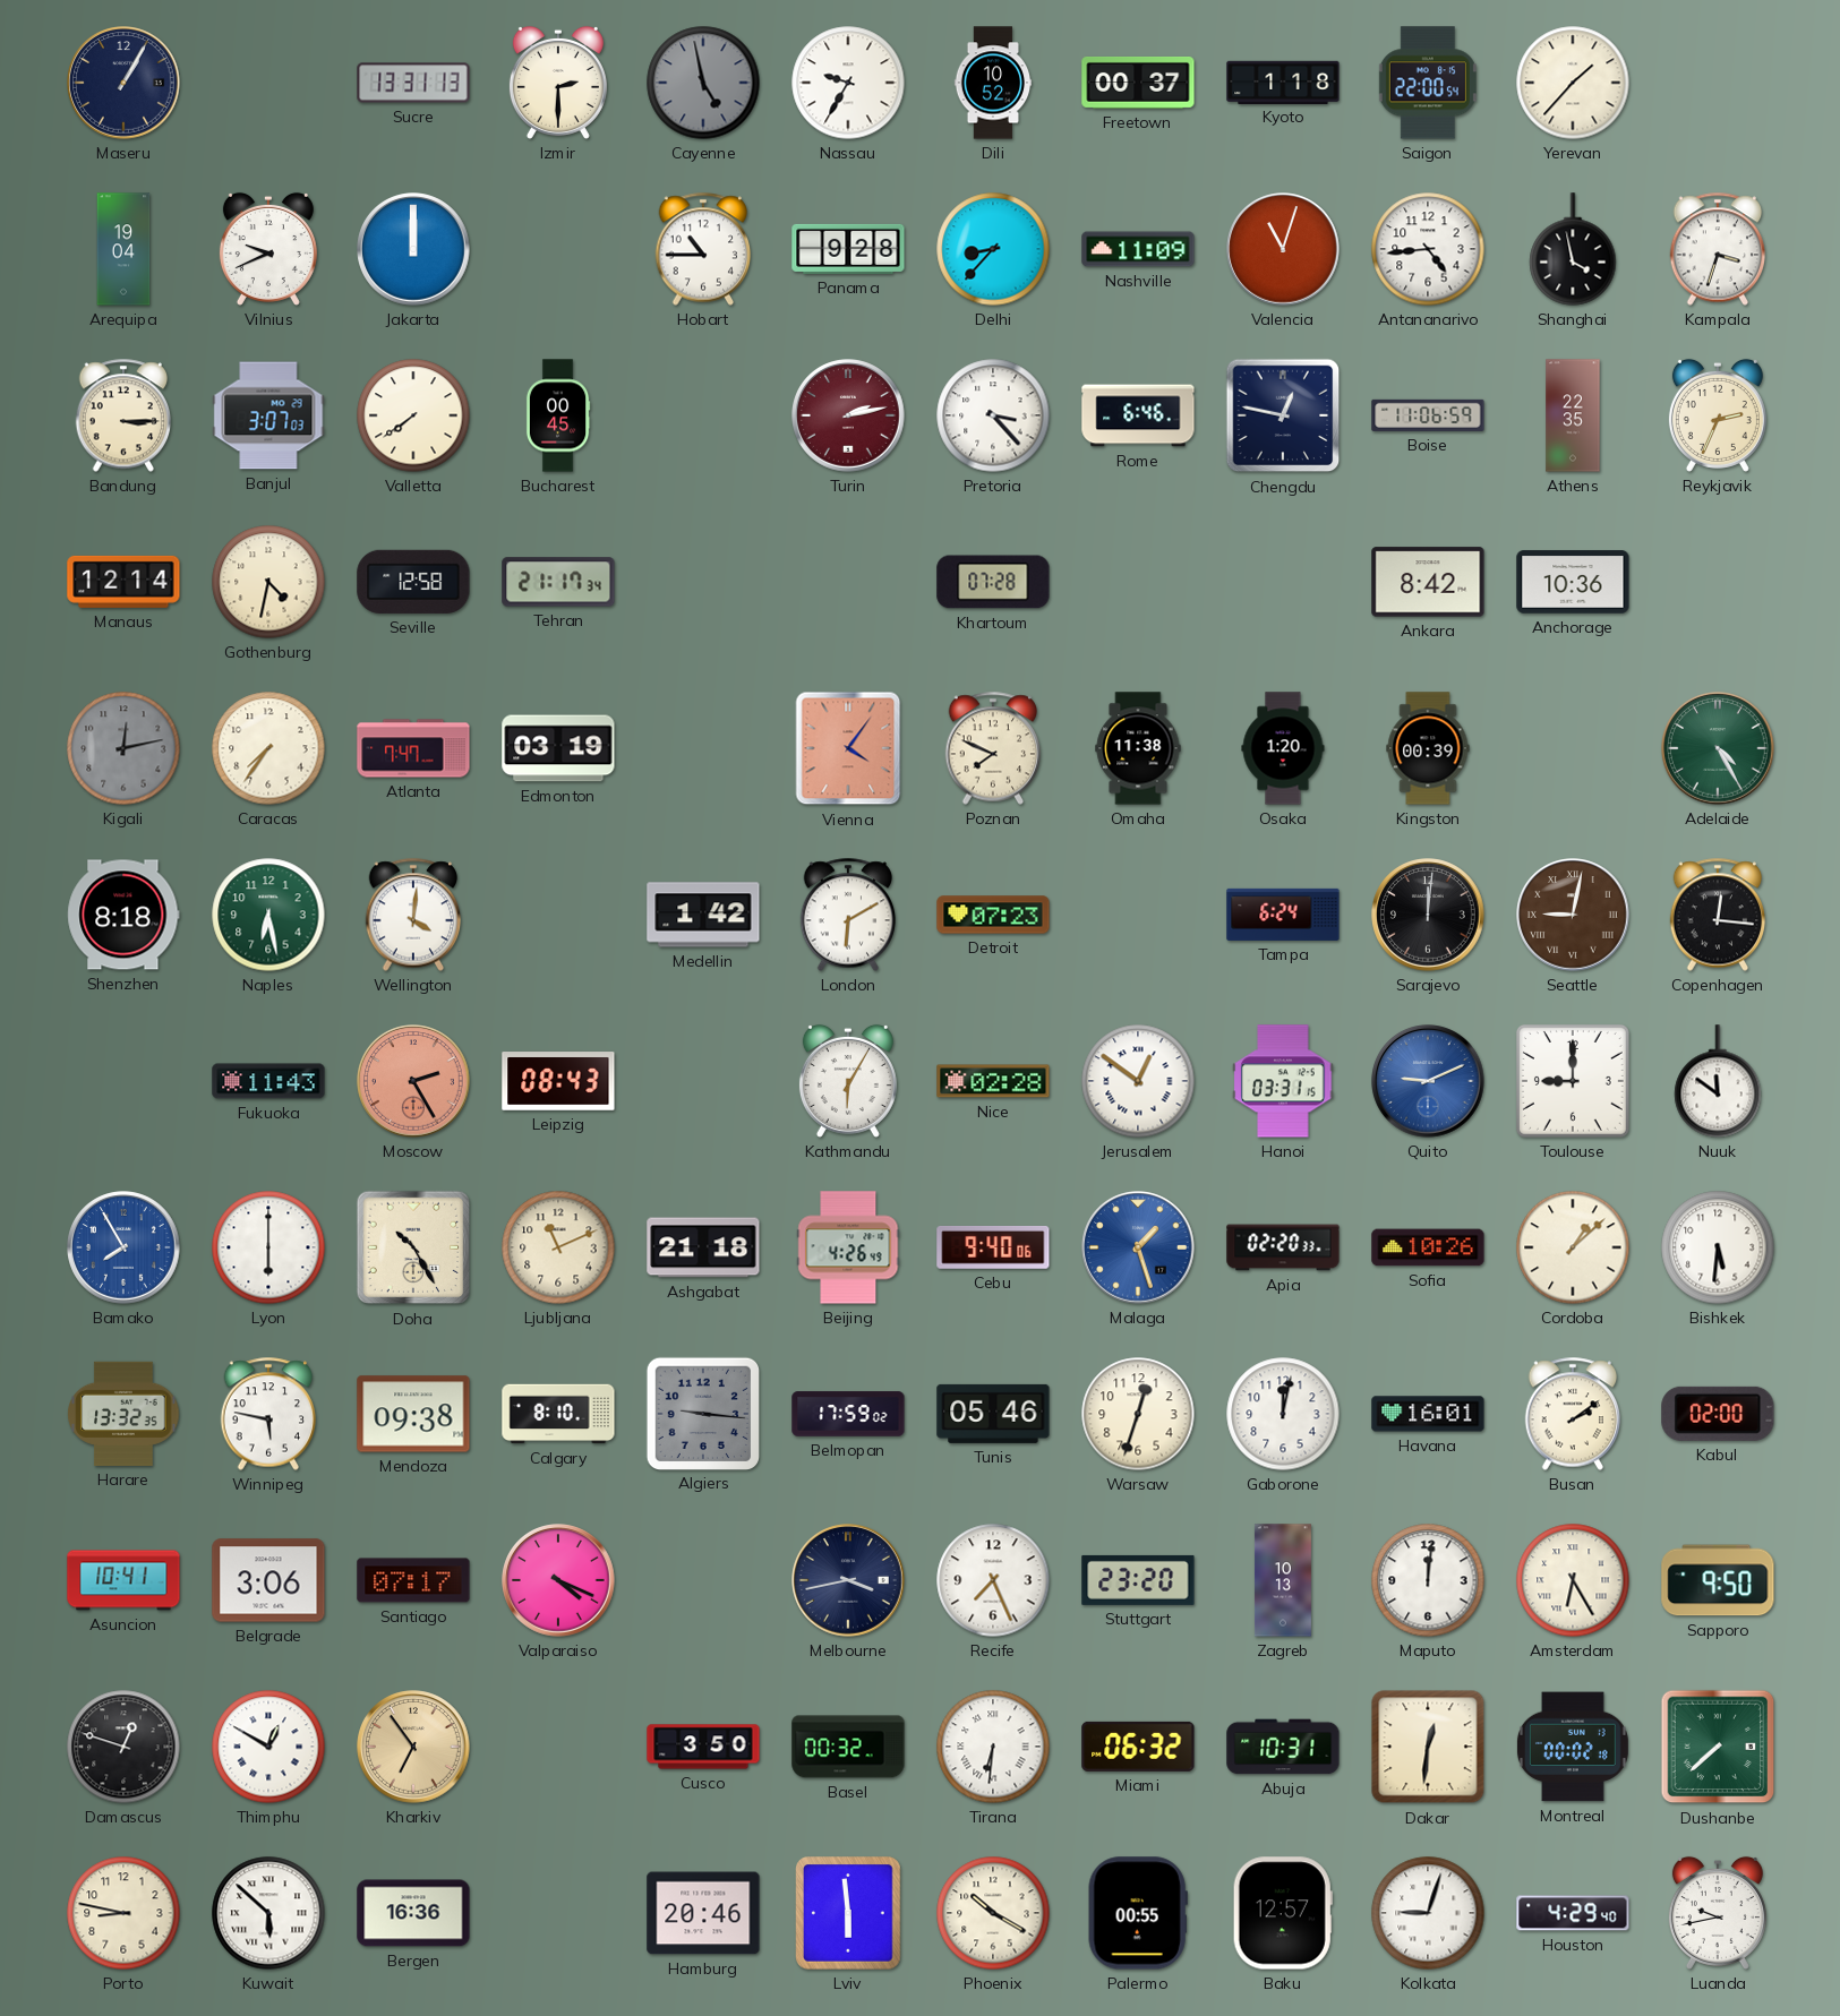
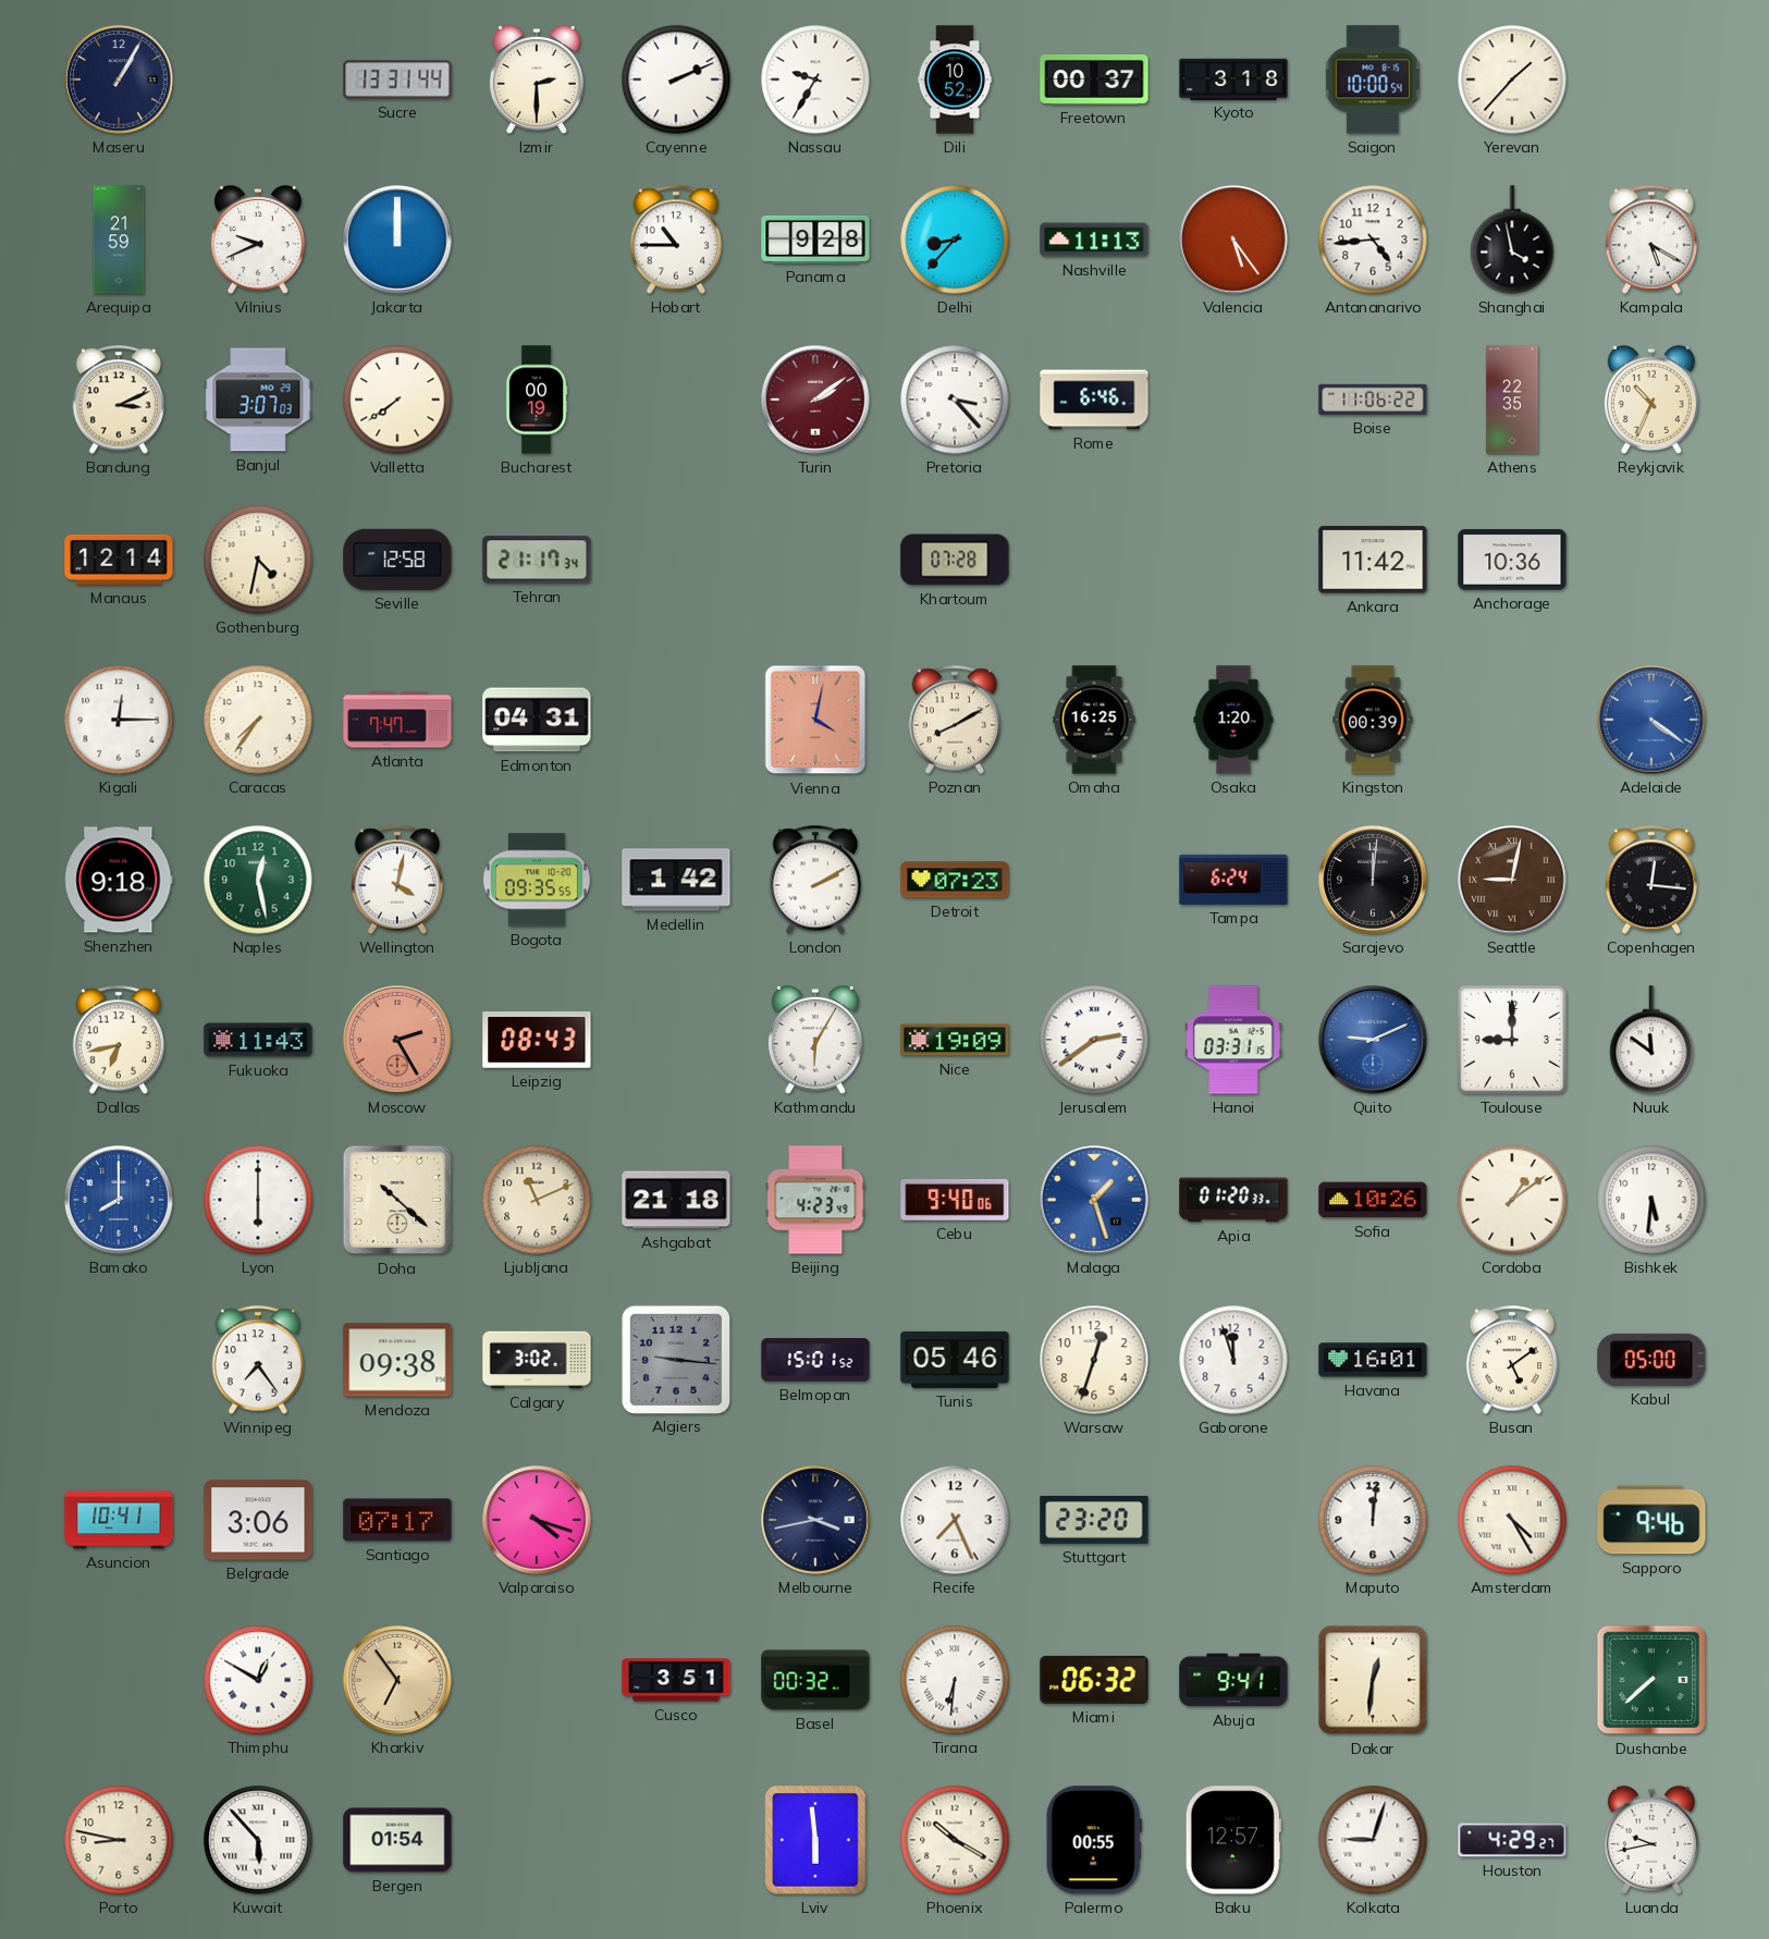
Sucre: 13:31:13 -> 13:31:44
Cayenne: 4:58 -> 2:11
Cayenne dial: grey -> white
Kyoto: 1:18 -> 3:18
Saigon: 22:00 -> 10:00
Arequipa: 19:04 -> 21:59
Nashville: 11:09 -> 11:13
Valencia: 11:03 -> 5:24
Kampala: 3:33 -> 5:20
Bandung: 3:15 -> 3:11
Bucharest: 00:45 -> 00:19
Turin: 2:13 -> 2:09
Chengdu: 12:47 -> none
Boise: 11:06:59 -> 11:06:22
Reykjavik: 2:34 -> 10:34
Ankara: 8:42 -> 11:42
Kigali: 12:13 -> 12:15
Kigali dial: grey -> white
Edmonton: 03:19 -> 04:31
Vienna: 4:06 -> 4:02
Poznan: 7:49 -> 8:10
Omaha: 11:38 -> 16:25
Adelaide: 4:25 -> 4:21
Adelaide dial: green -> blue
Shenzhen: 8:18 -> 9:18
Naples: 6:28 -> 12:28
Wellington: 4:01 -> 4:02
Bogota: none -> 09:35
London: 6:10 -> 2:10
Dallas: none -> 6:43
Nice: 02:28 -> 19:09
Jerusalem: 12:51 -> 2:39
Bamako: 7:55 -> 8:00
Doha: 10:25 -> 10:22
Beijing: 4:26 -> 4:23
Apia: 02:20 -> 01:20
Cordoba: 1:08 -> 1:09
Harare: 13:32 -> none
Winnipeg: 5:47 -> 7:24
Calgary: 8:10 -> 3:02
Belmopan: 17:59 -> 15:01
Gaborone: 12:02 -> 11:57
Busan: 2:09 -> 5:09
Kabul: 02:00 -> 05:00
Valparaiso: 4:19 -> 4:18
Zagreb: 10:13 -> none
Amsterdam: 6:25 -> 4:25
Sapporo: 9:50 -> 9:46
Damascus: 12:48 -> none
Cusco: 3:50 -> 3:51
Abuja: 10:31 -> 9:41
Montreal: 00:02 -> none
Kuwait: 5:52 -> 5:53
Bergen: 16:36 -> 01:54
Hamburg: 20:46 -> none
Houston: 4:29:40 -> 4:29:27
